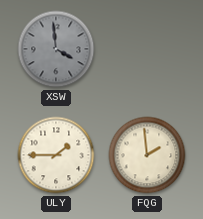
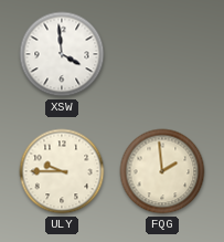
XSW dial: grey -> white
ULY: 1:45 -> 9:45
